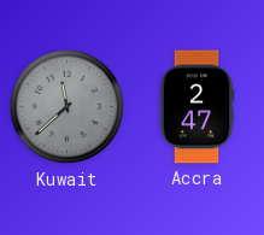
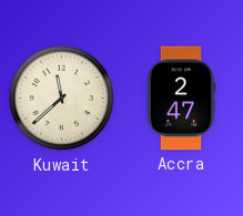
Kuwait dial: grey -> cream
